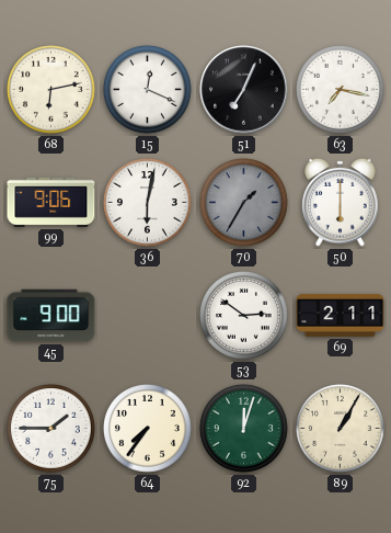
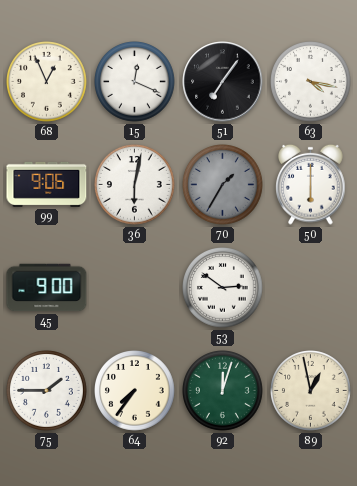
68: 6:13 -> 12:56
51: 7:04 -> 7:06
63: 7:17 -> 4:17
69: 2:11 -> none
89: 1:05 -> 12:58
